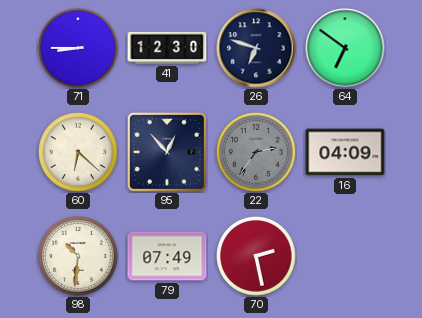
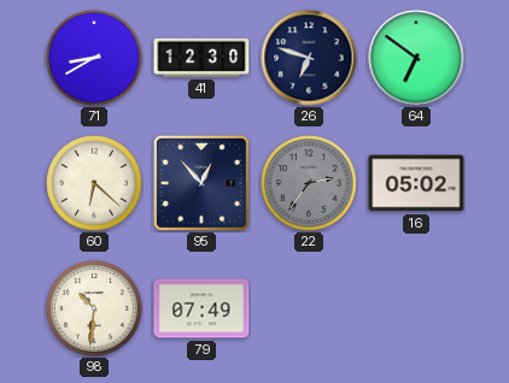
71: 8:45 -> 8:40
16: 04:09 -> 05:02
70: 2:28 -> none
